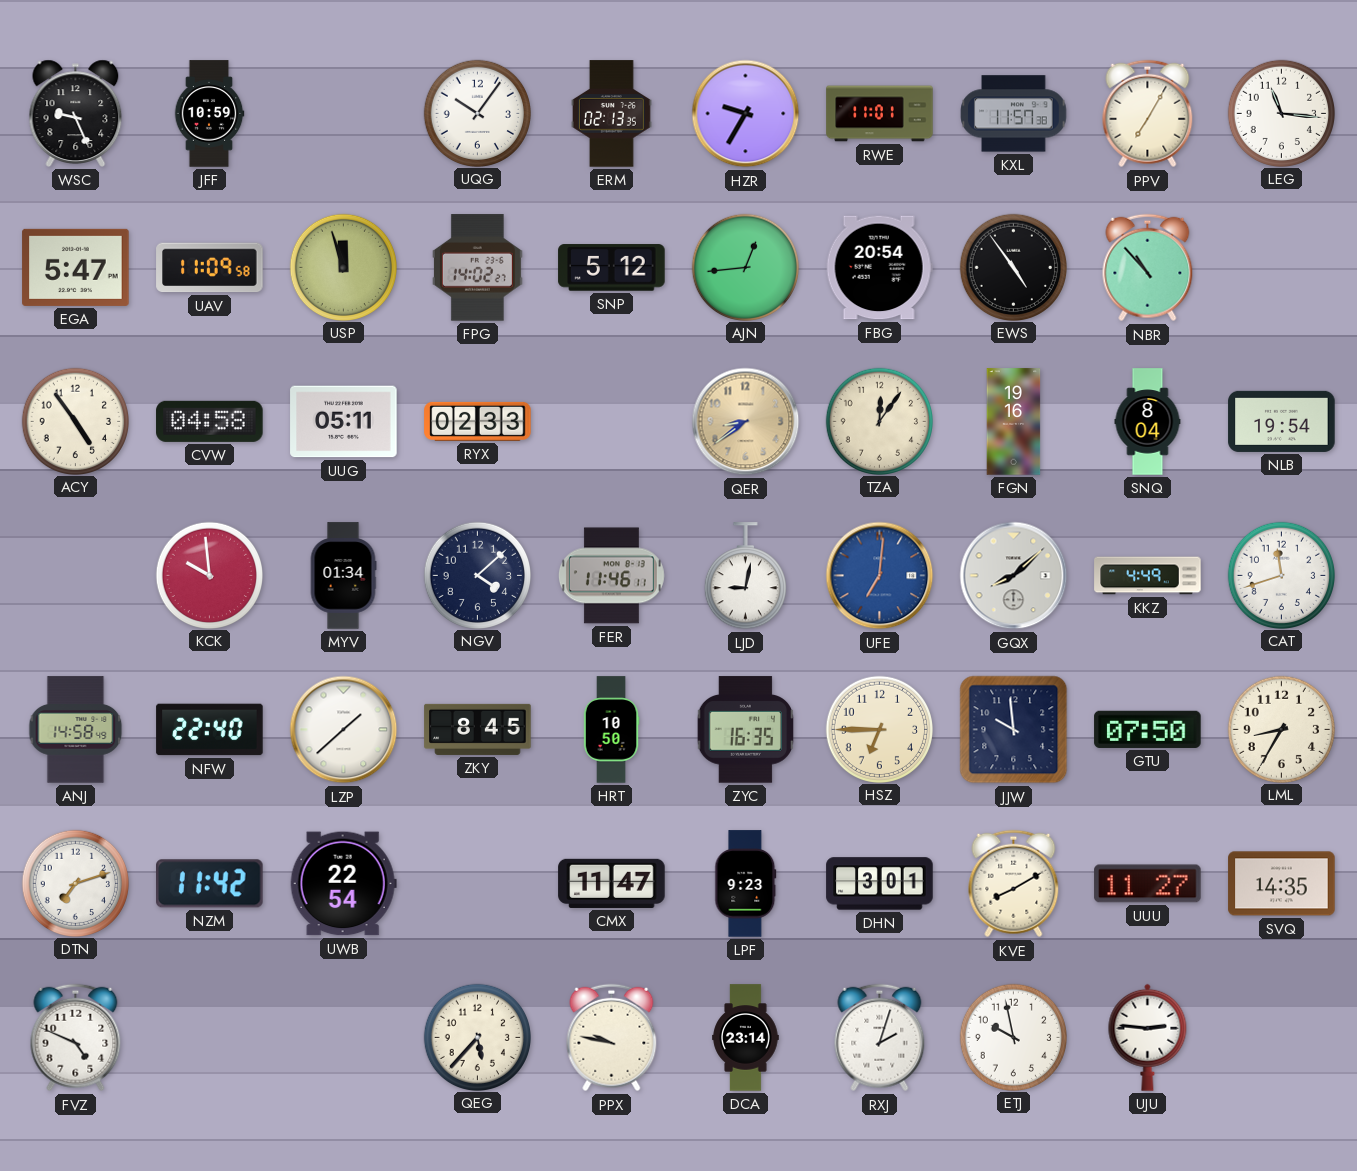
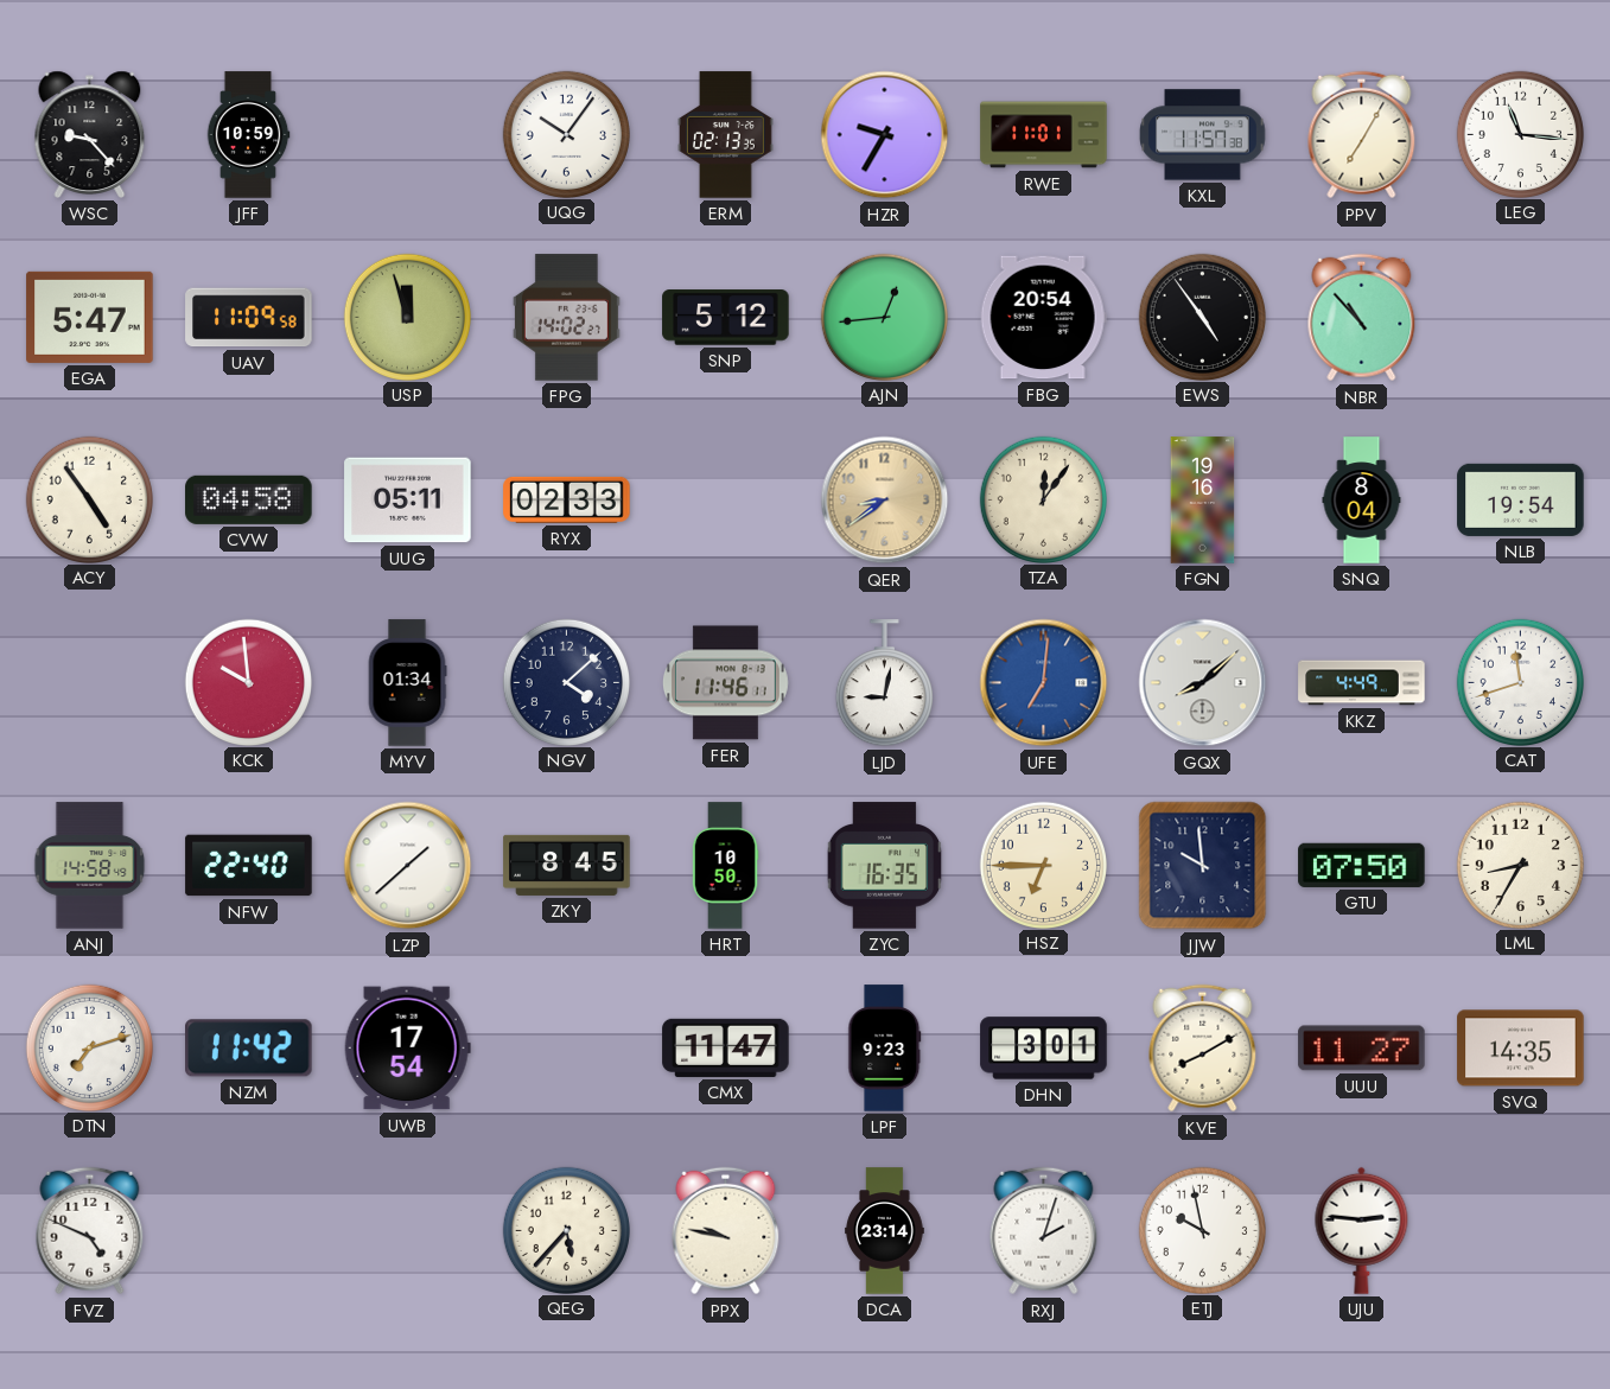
WSC: 9:26 -> 9:23
UWB: 22:54 -> 17:54
